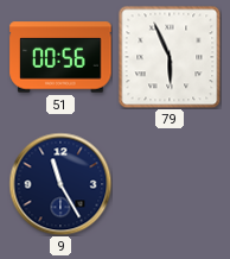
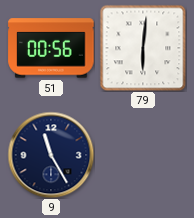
79: 5:56 -> 6:01
